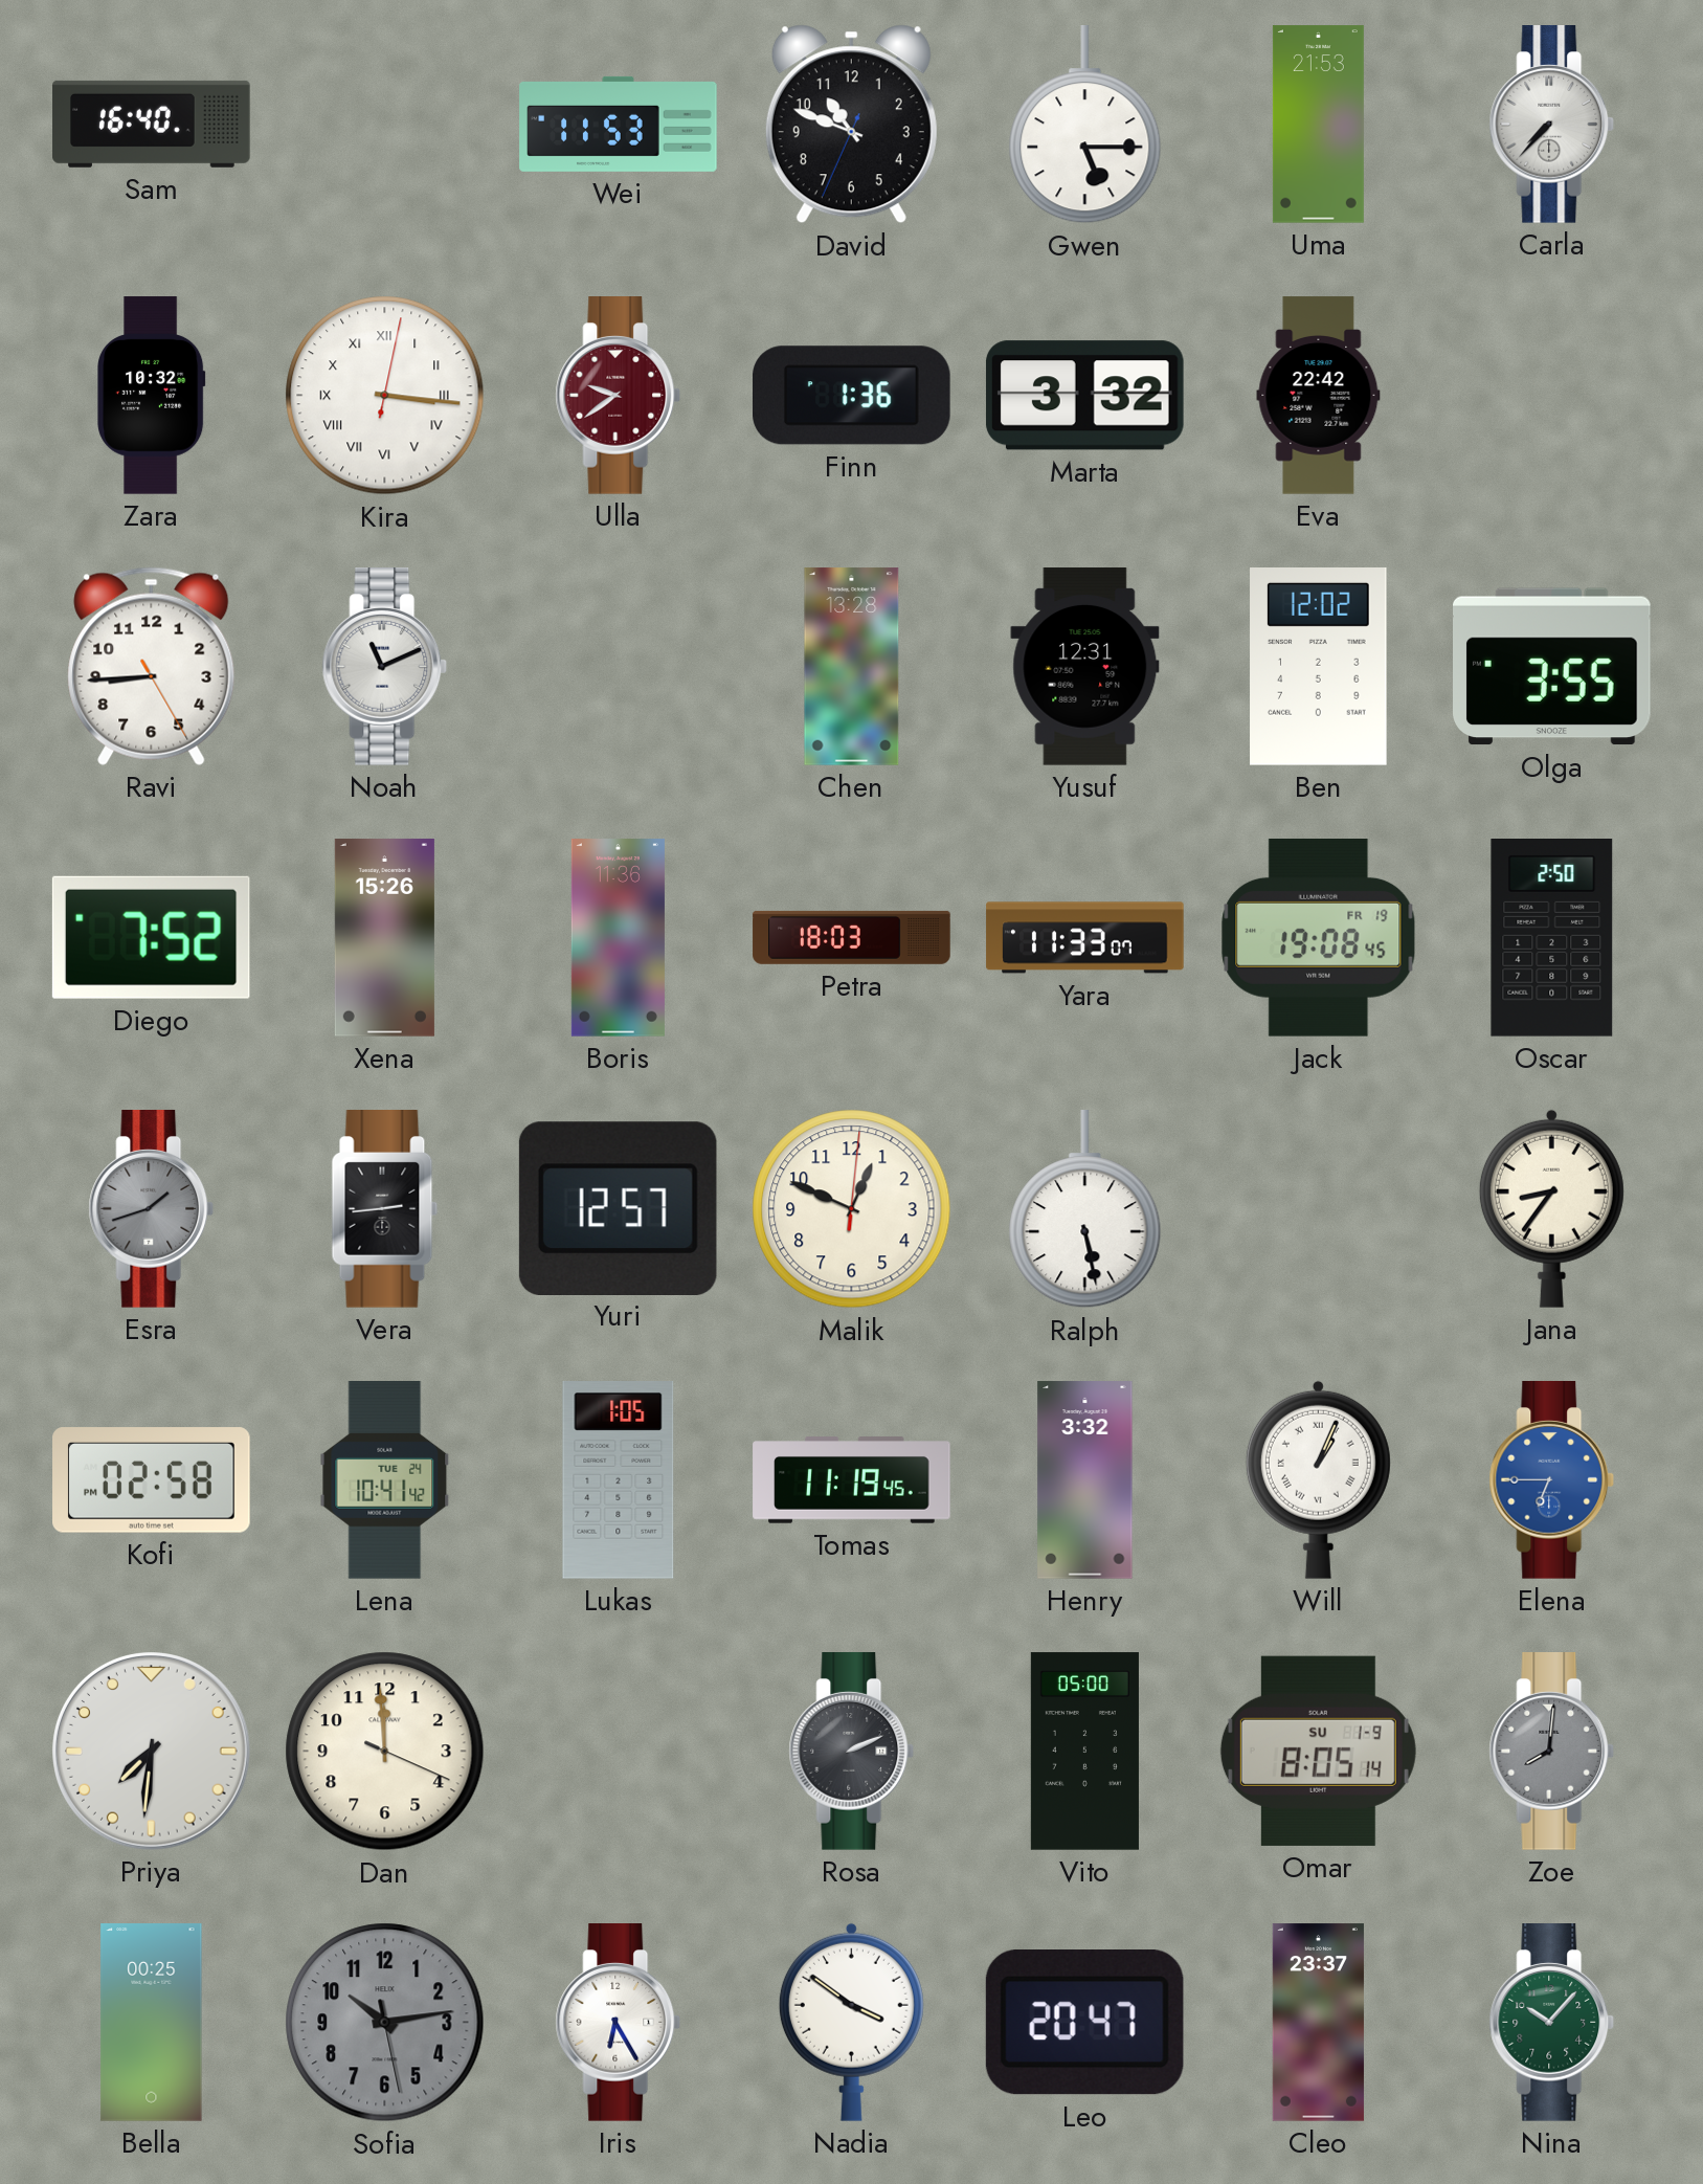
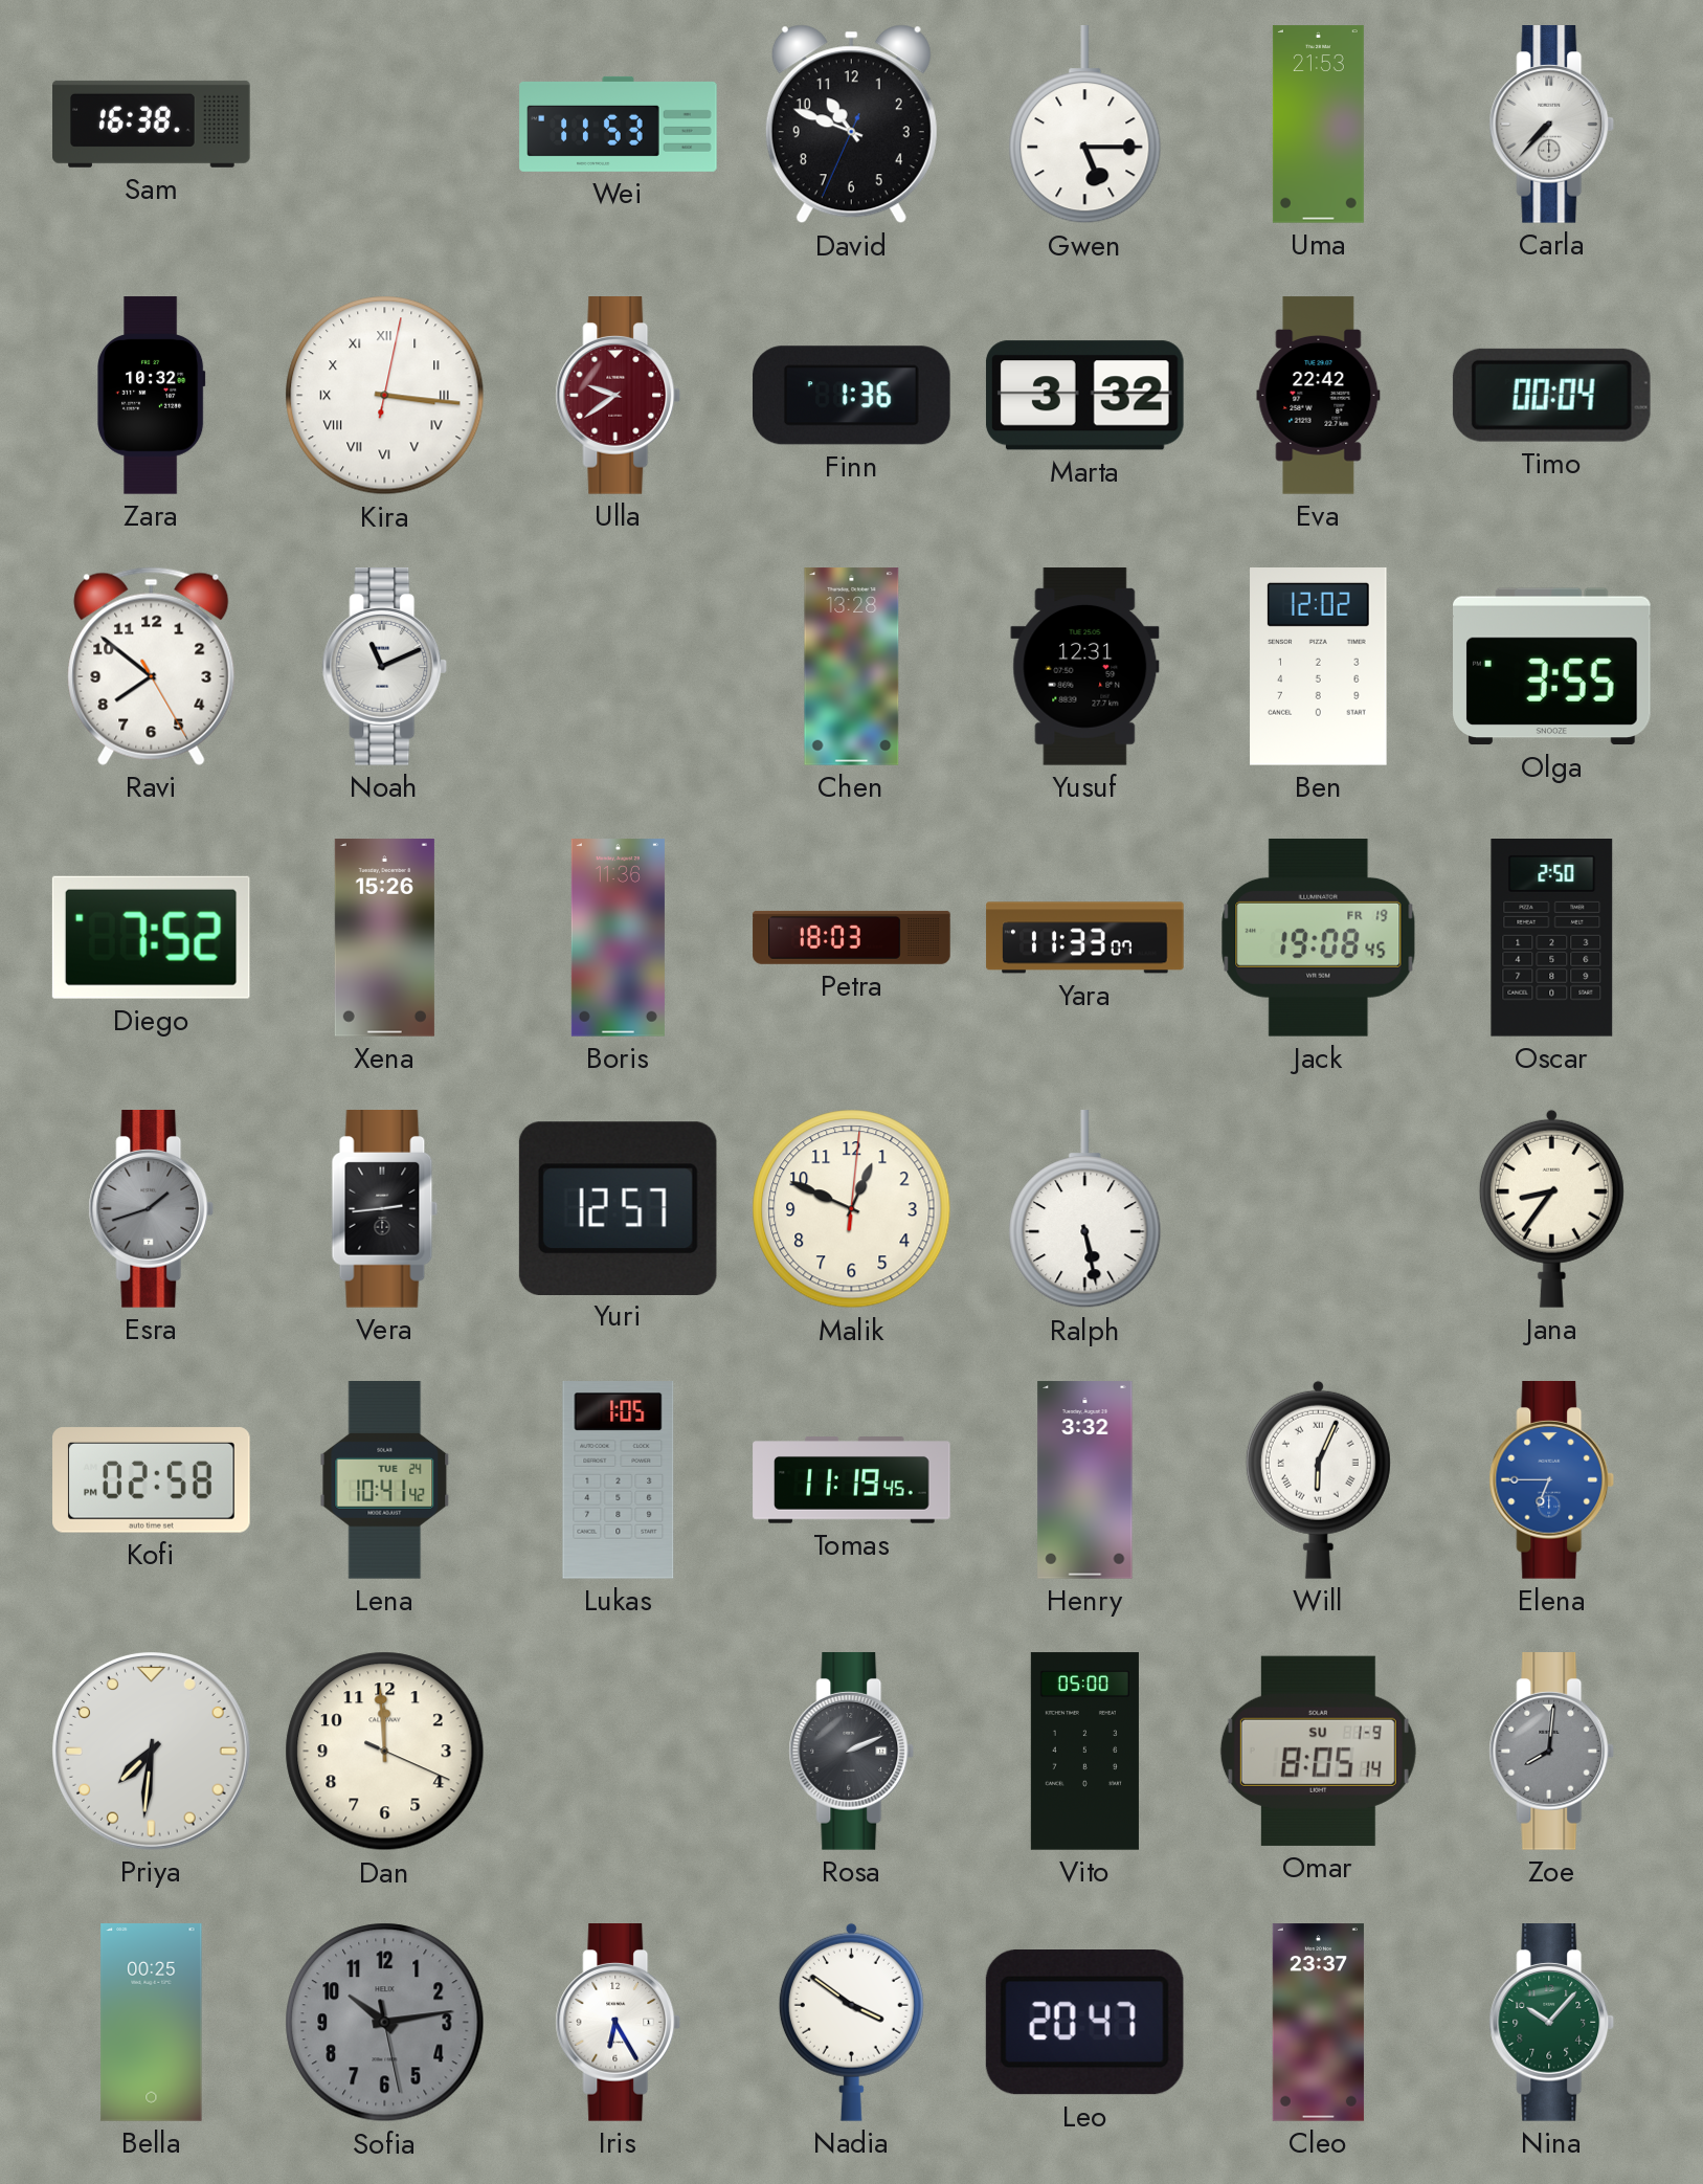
Sam: 16:40 -> 16:38
Timo: none -> 00:04
Ravi: 8:44 -> 7:51
Will: 1:04 -> 6:04
